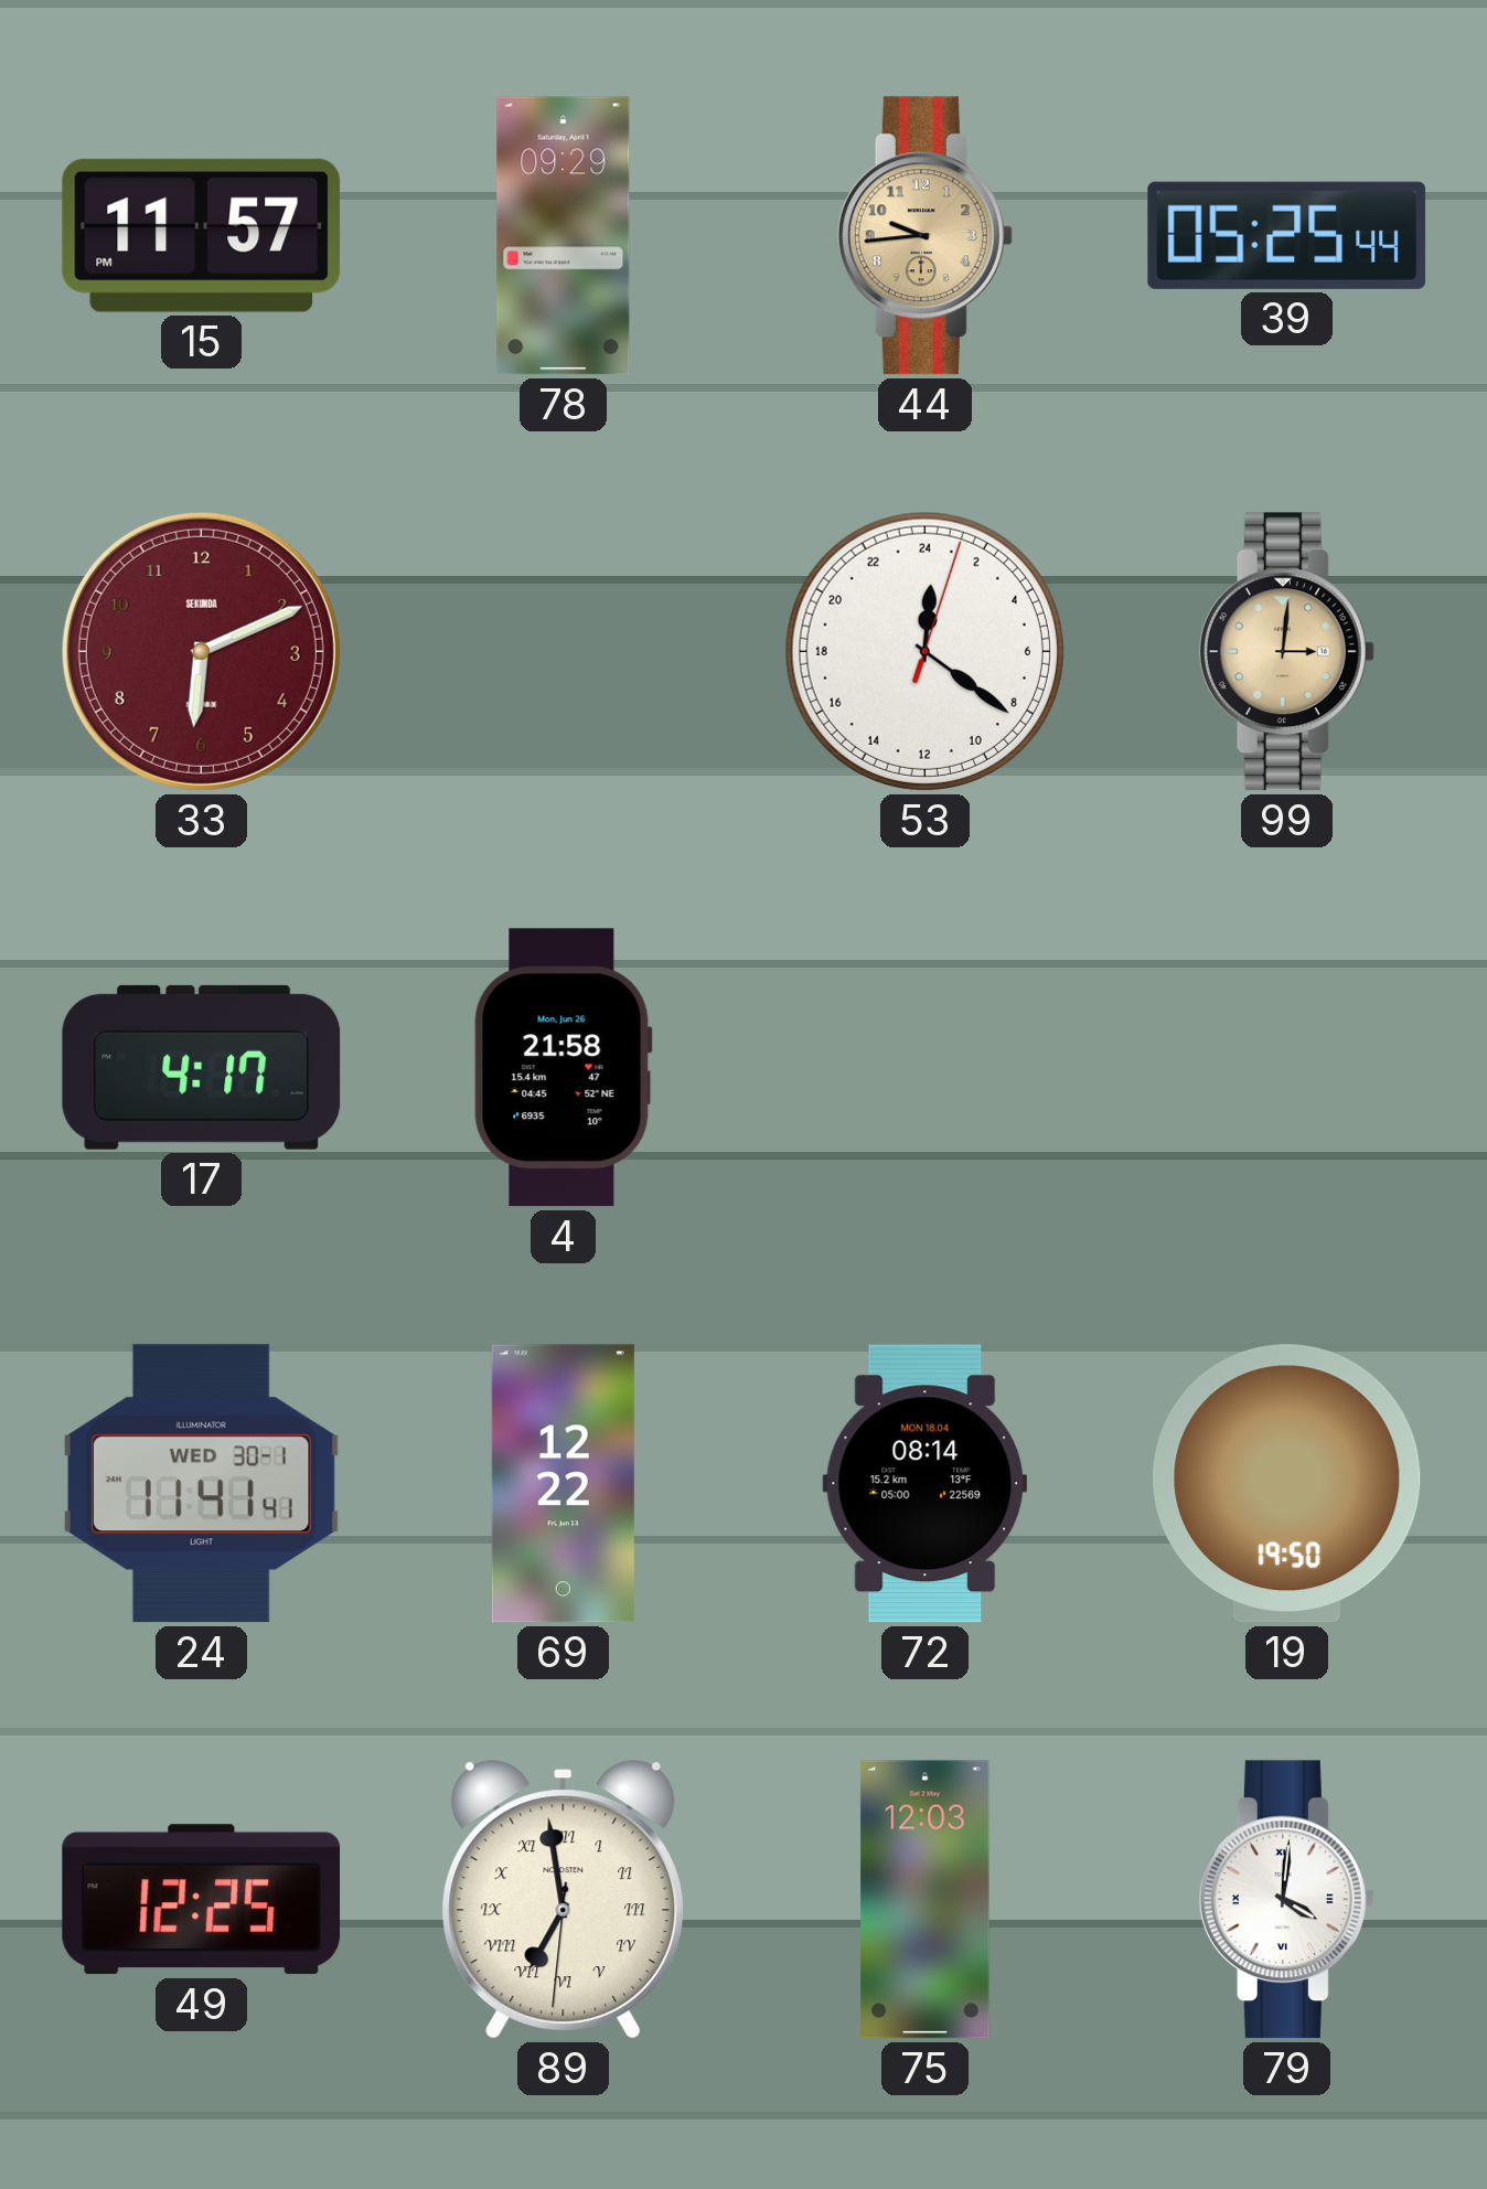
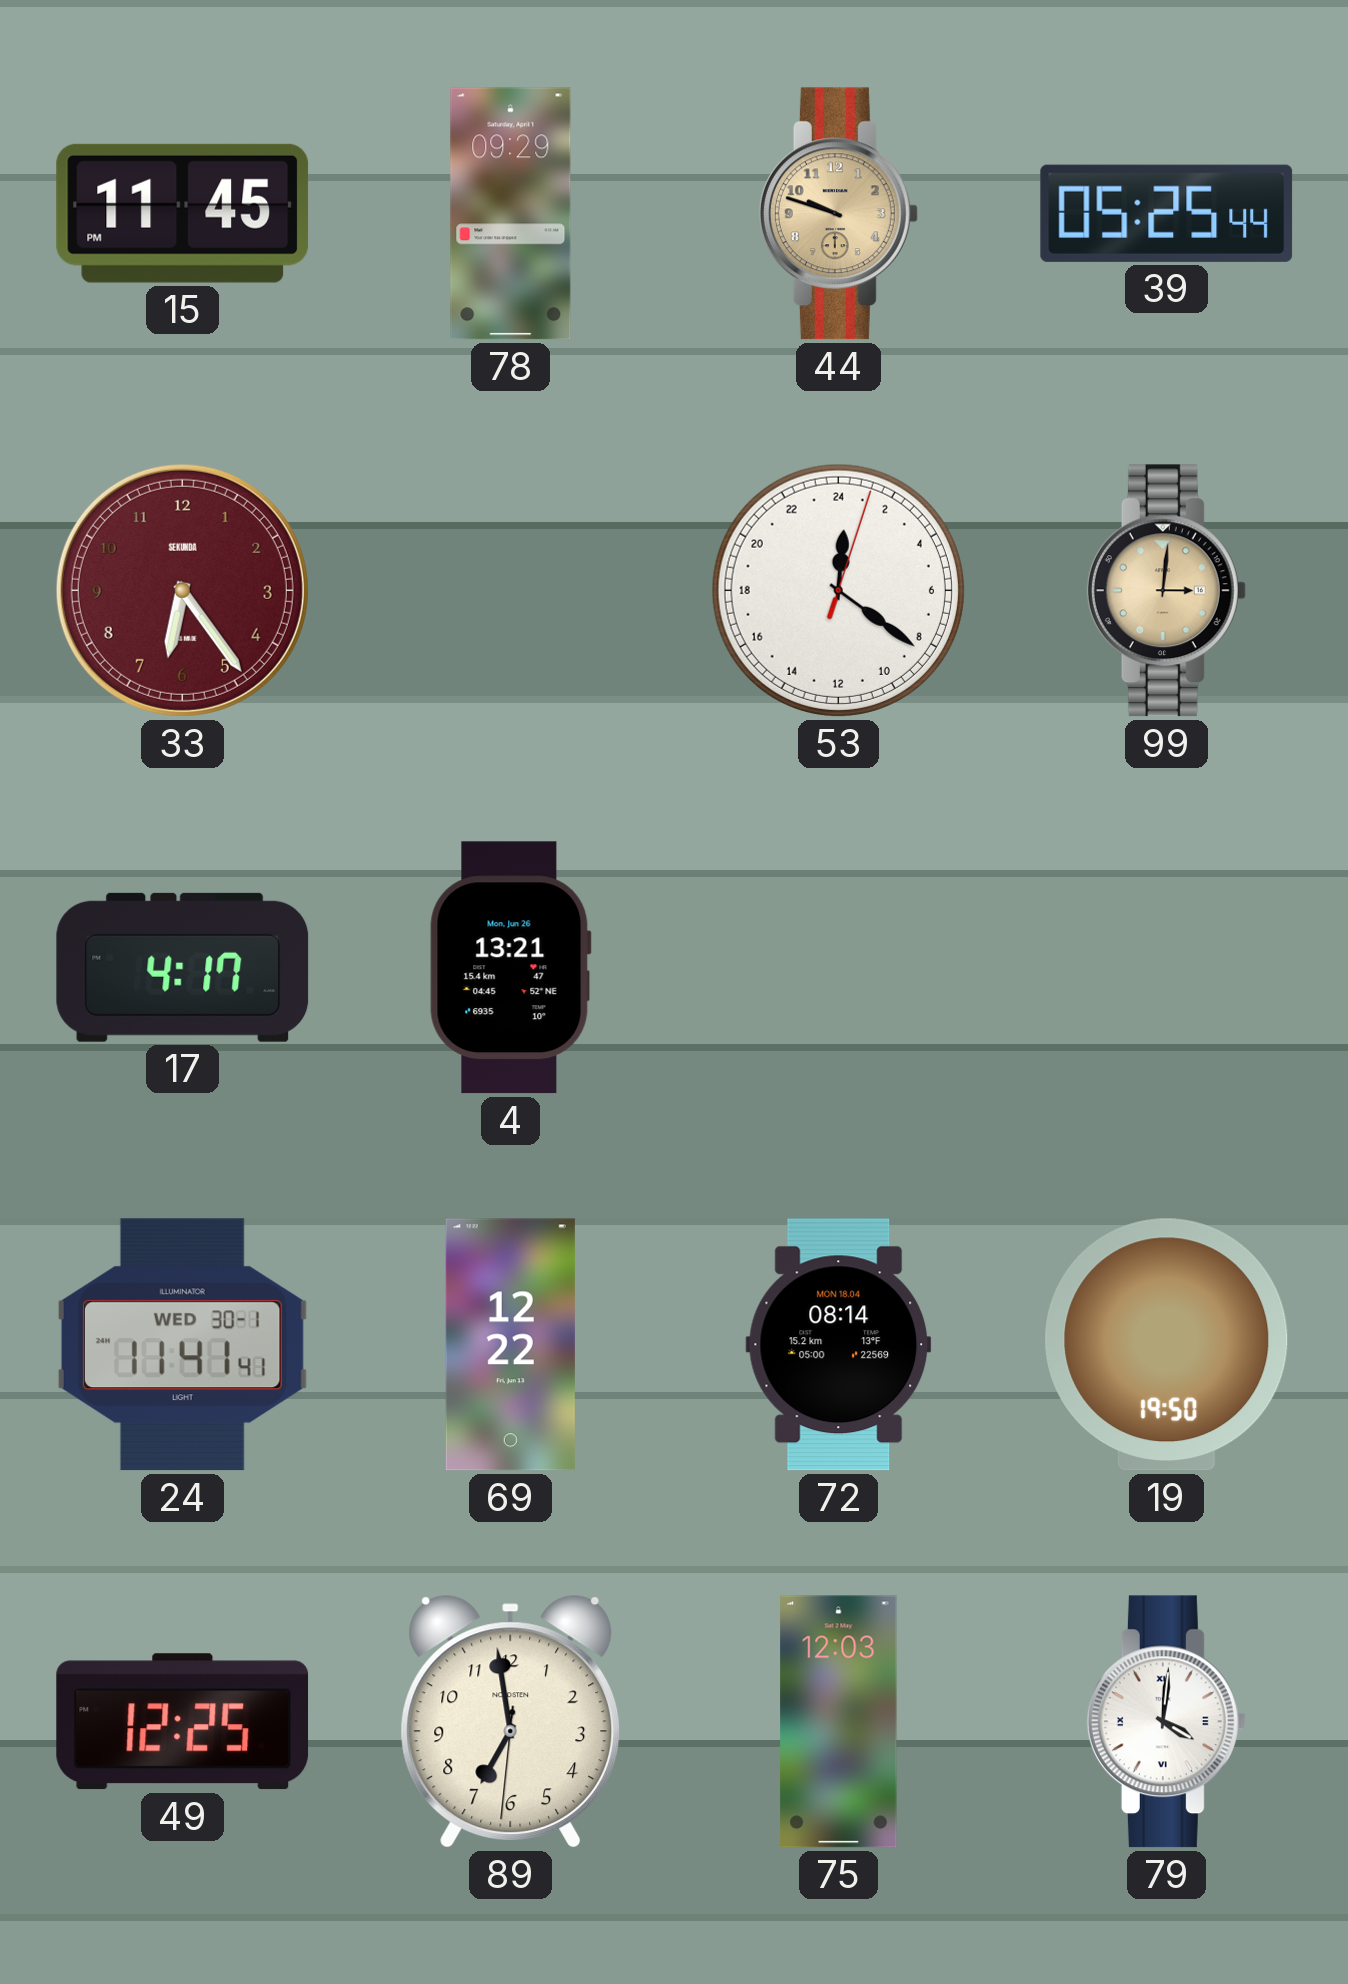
15: 11:57 -> 11:45
44: 9:44 -> 9:48
33: 6:11 -> 6:24
4: 21:58 -> 13:21
89 numerals: Roman -> Arabic
